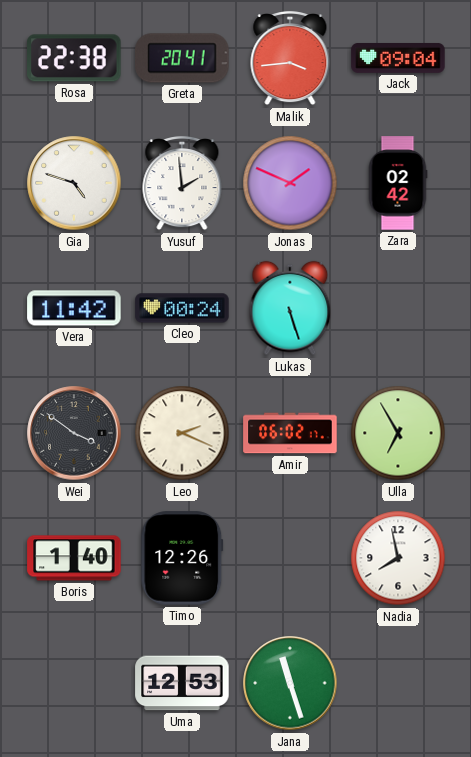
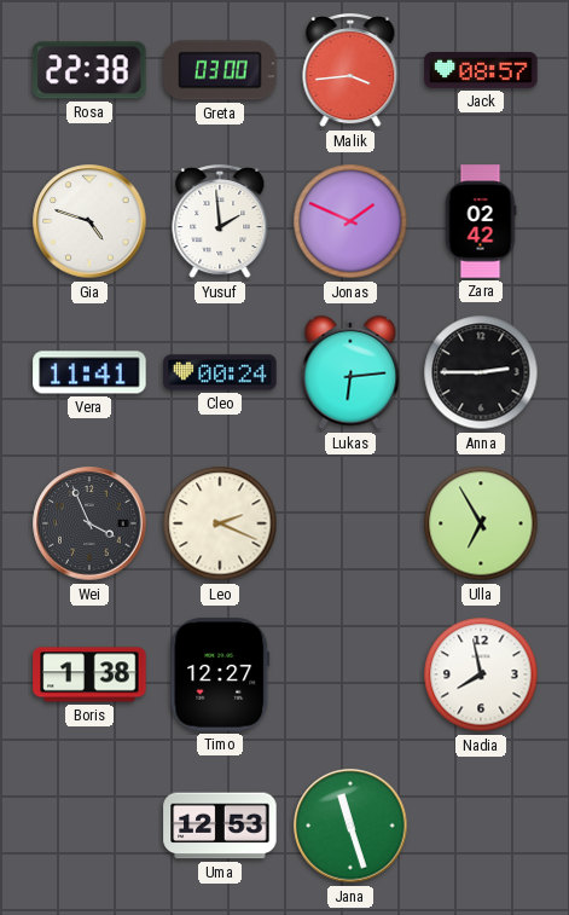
Greta: 20:41 -> 03:00
Jack: 09:04 -> 08:57
Vera: 11:42 -> 11:41
Lukas: 5:27 -> 6:14
Anna: none -> 2:45
Wei: 3:51 -> 3:56
Amir: 06:02 -> none
Boris: 1:40 -> 1:38
Timo: 12:26 -> 12:27
